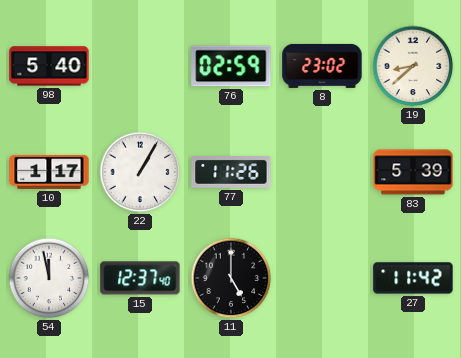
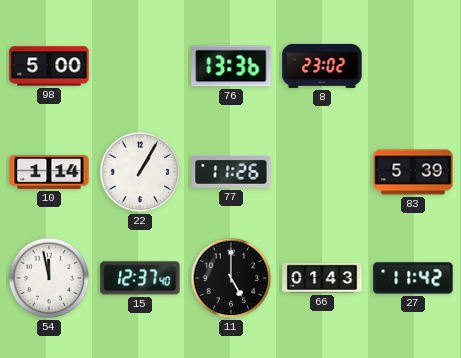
98: 5:40 -> 5:00
76: 02:59 -> 13:36
19: 8:38 -> none
10: 1:17 -> 1:14
66: none -> 01:43
